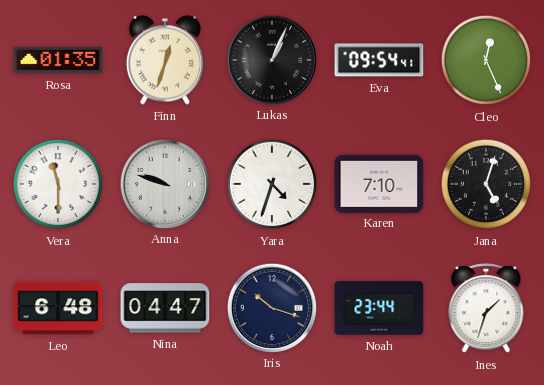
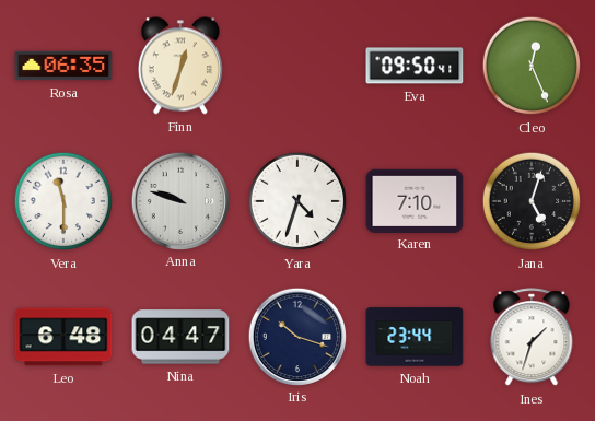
Rosa: 01:35 -> 06:35
Lukas: 1:04 -> none
Eva: 09:54 -> 09:50
